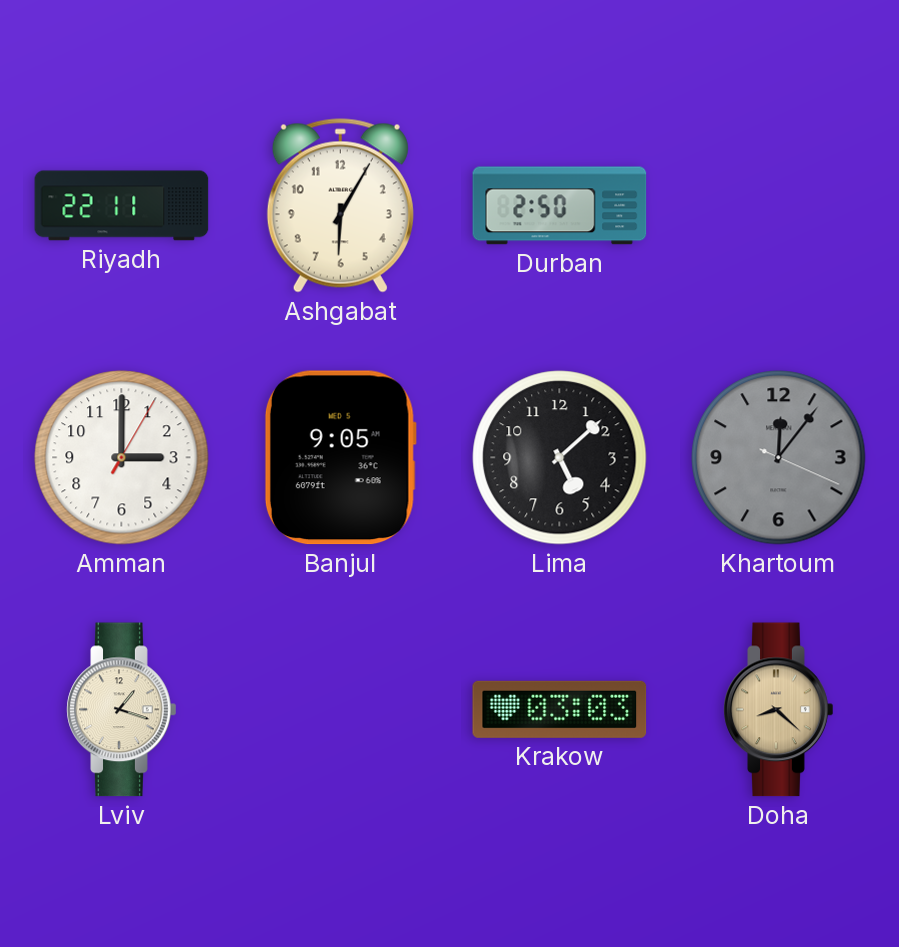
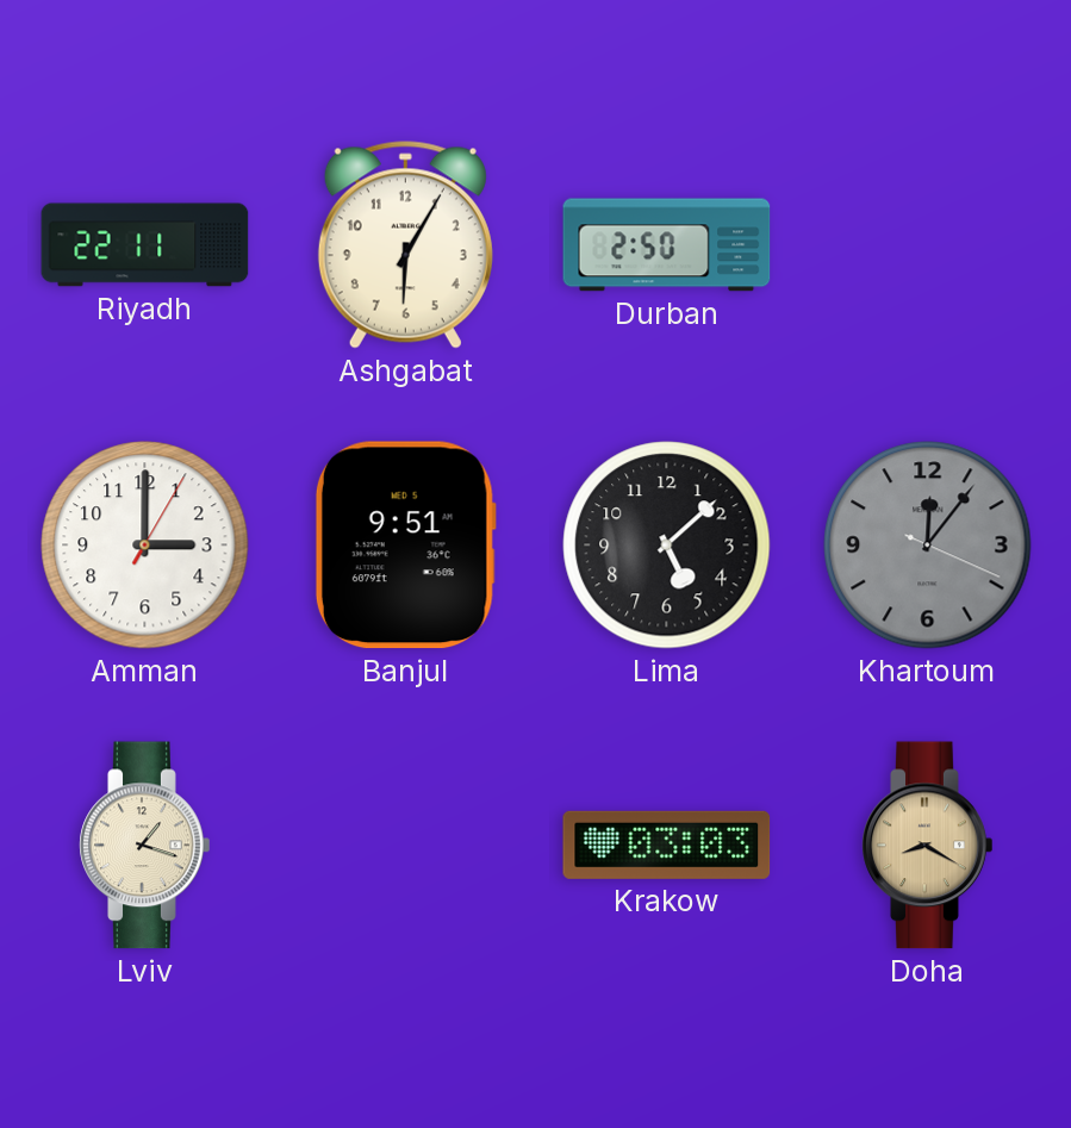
Banjul: 9:05 -> 9:51
Doha: 8:22 -> 8:20
